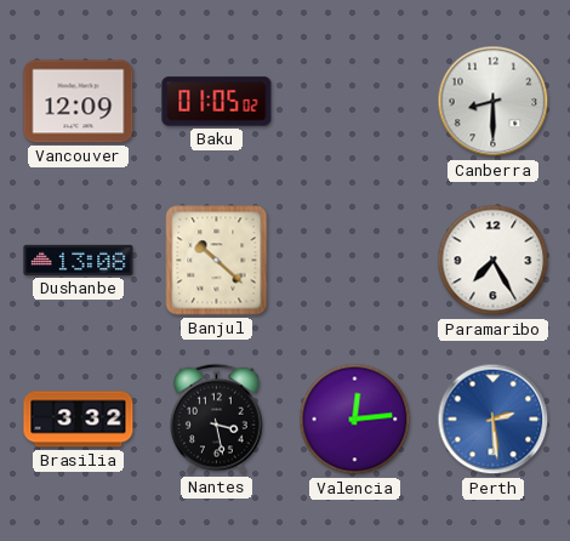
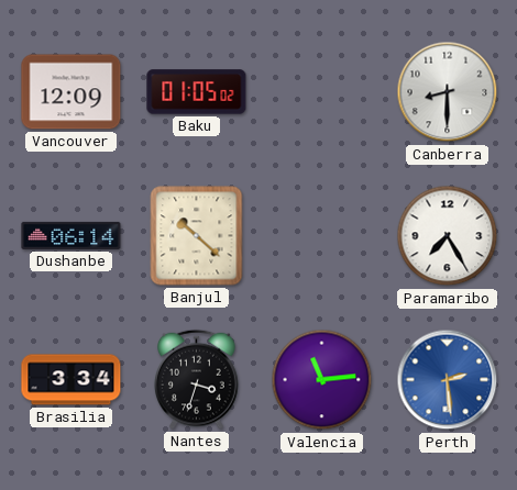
Dushanbe: 13:08 -> 06:14
Brasilia: 3:32 -> 3:34
Nantes: 3:28 -> 3:33
Valencia: 12:14 -> 11:14
